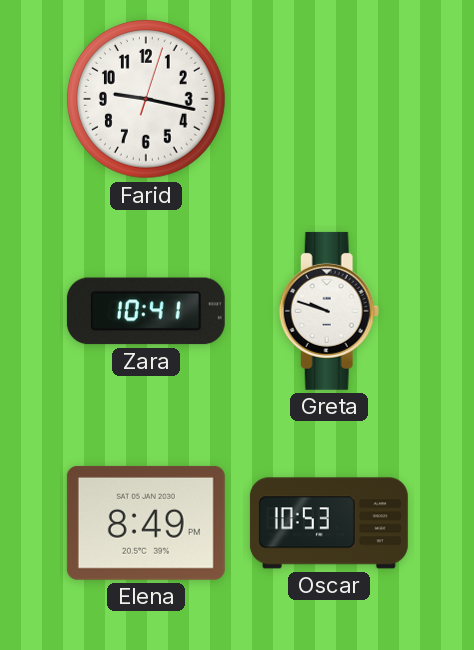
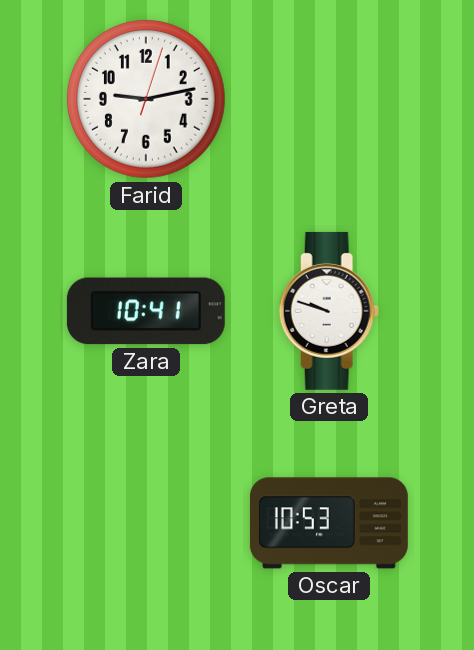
Farid: 9:17 -> 9:13
Elena: 8:49 -> none
